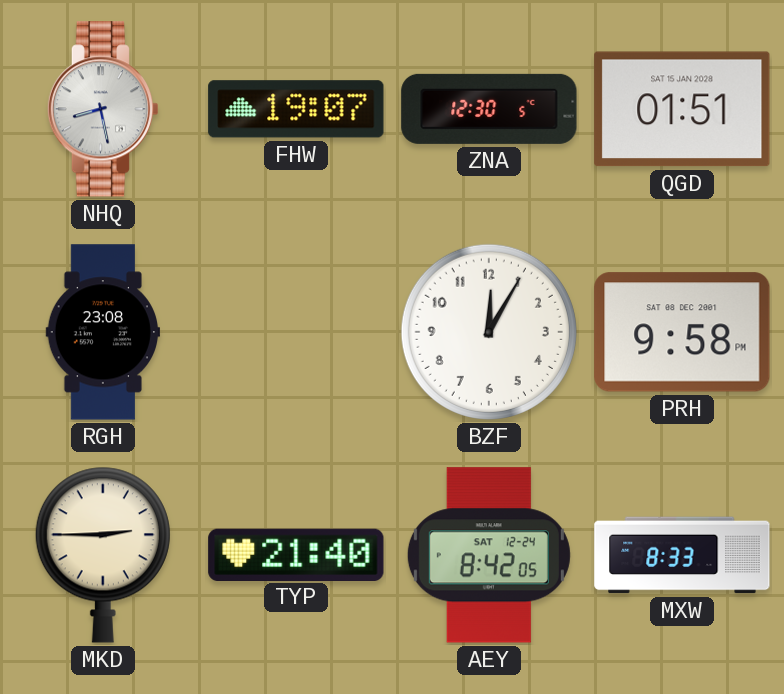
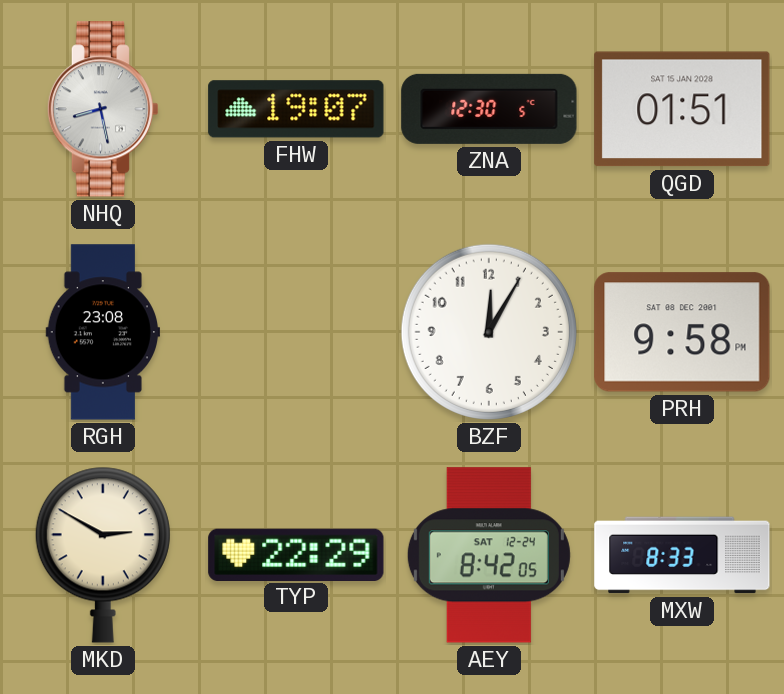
MKD: 2:45 -> 2:50
TYP: 21:40 -> 22:29
